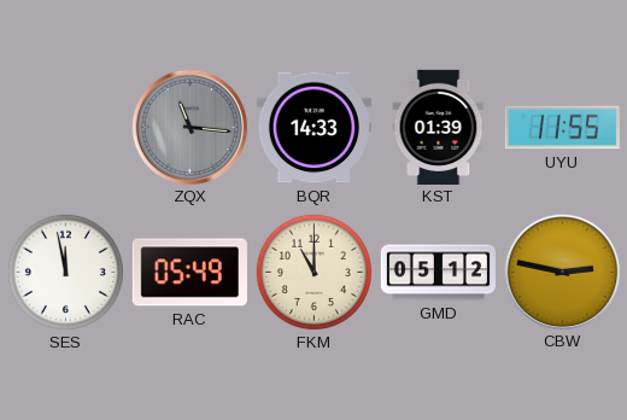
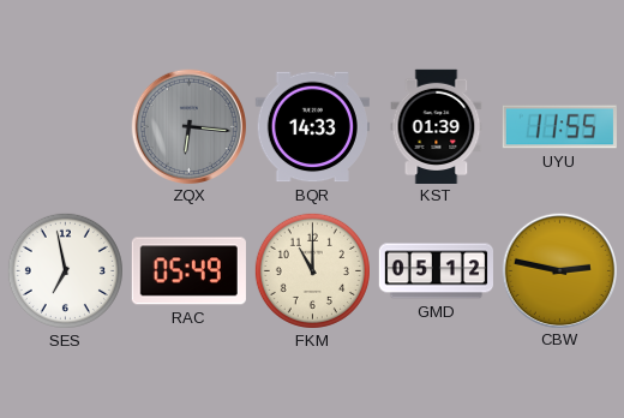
ZQX: 11:16 -> 6:16
SES: 11:58 -> 6:58
